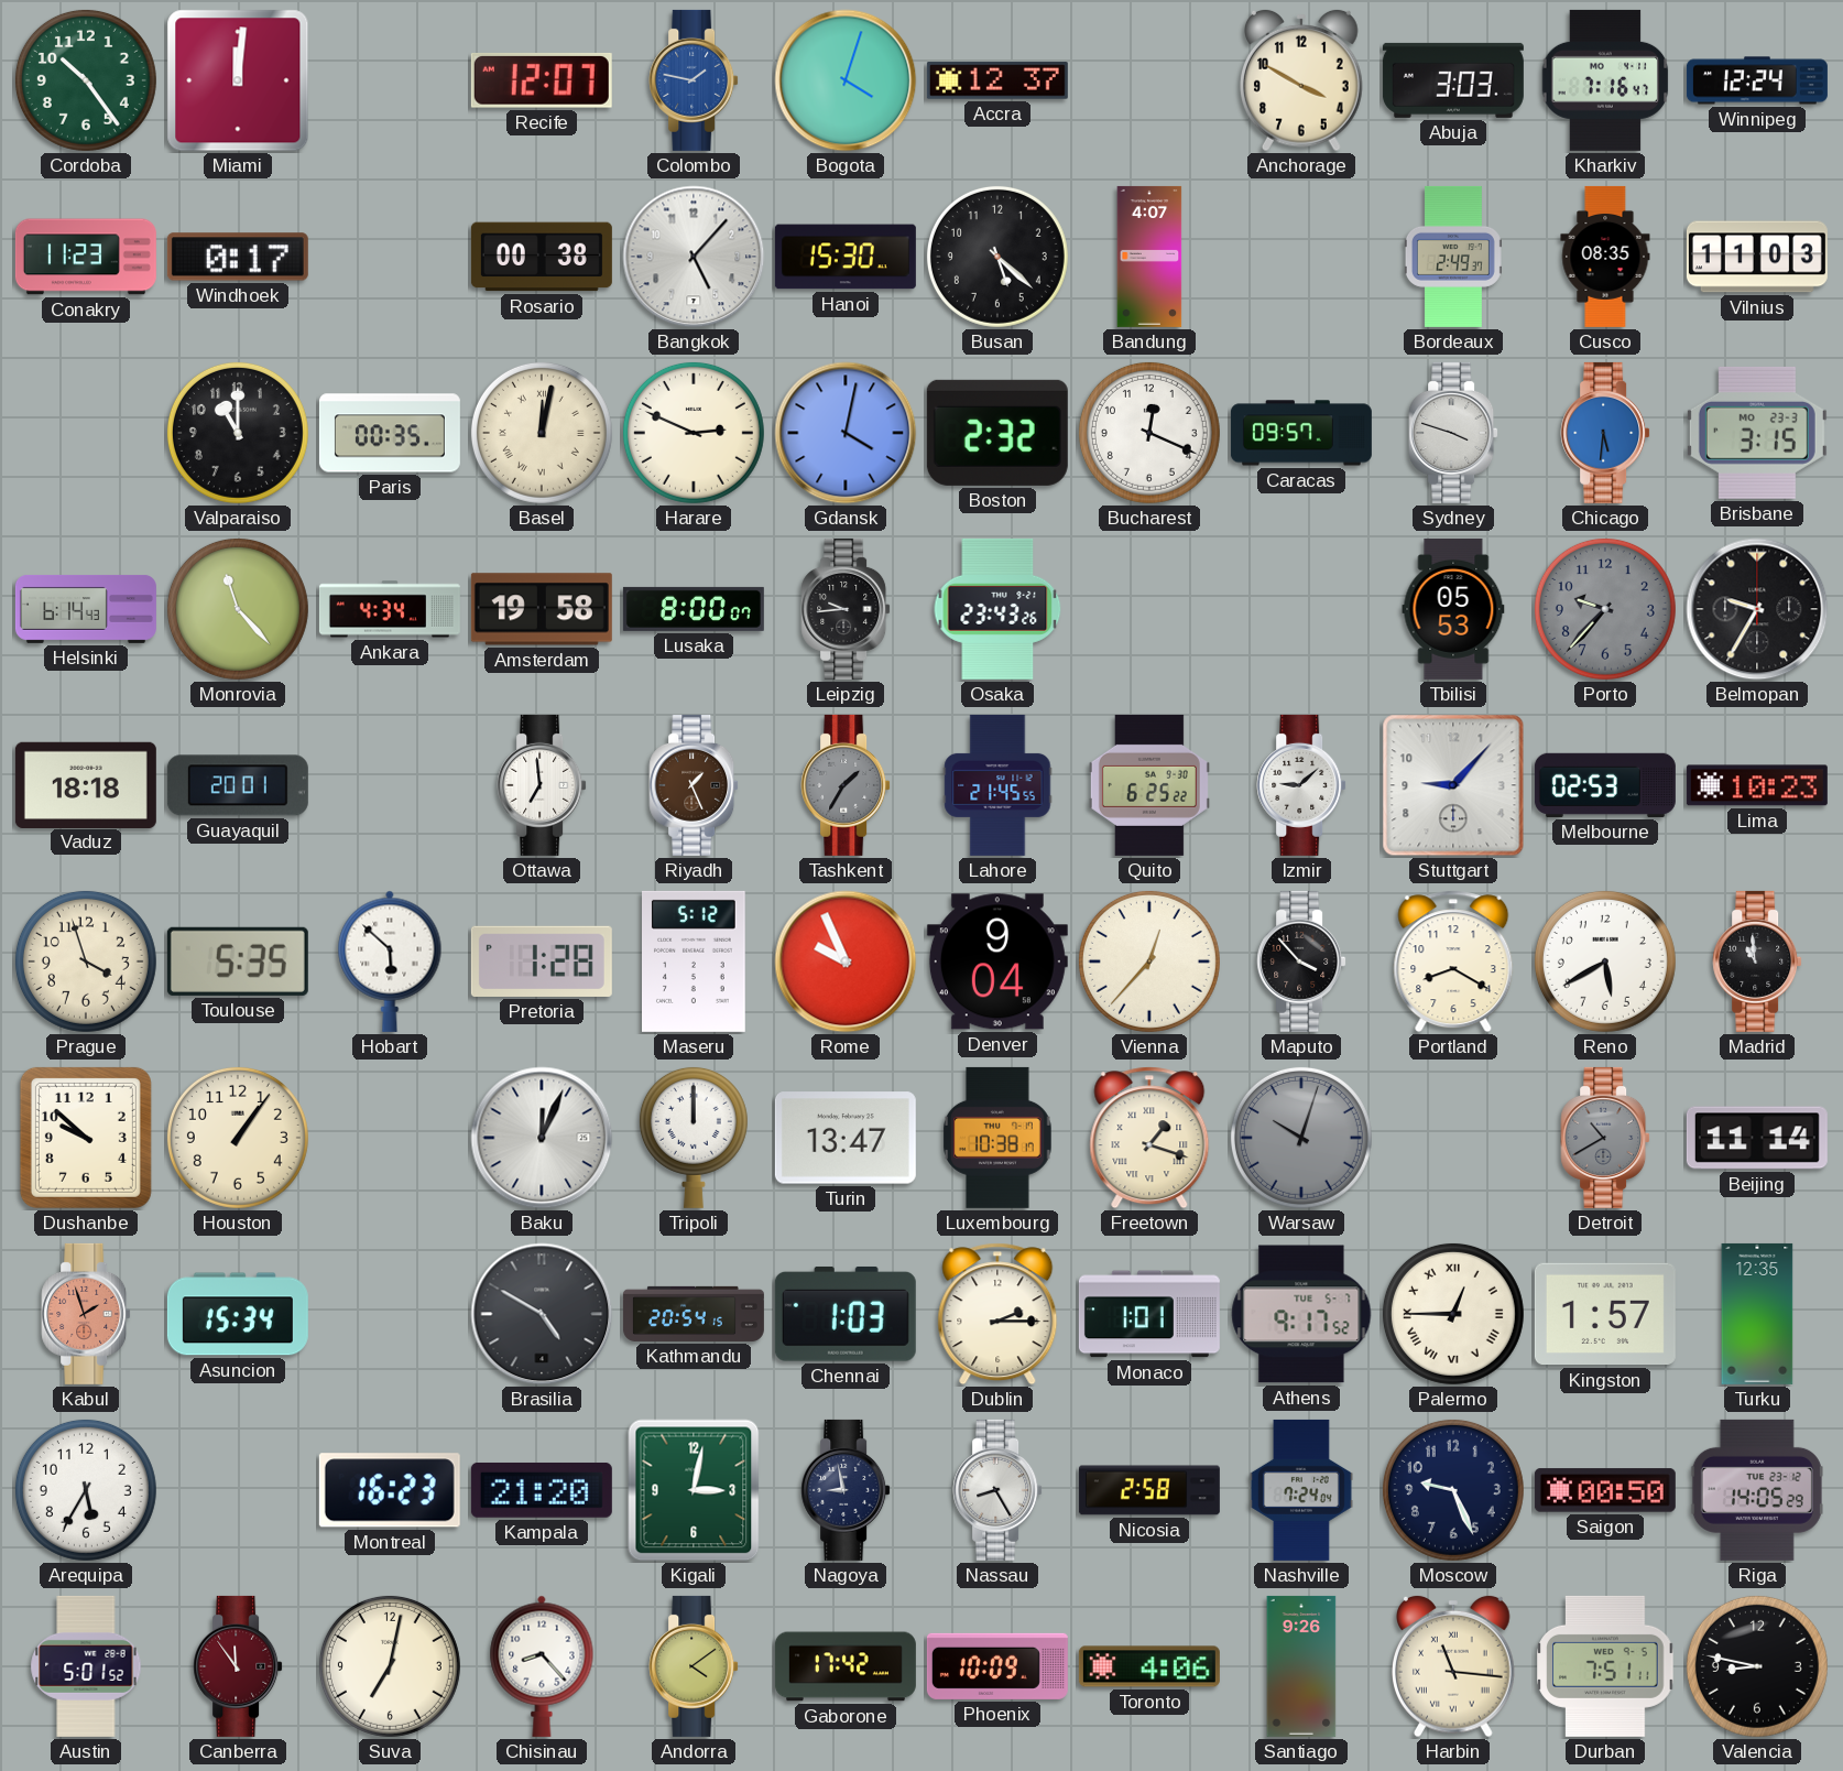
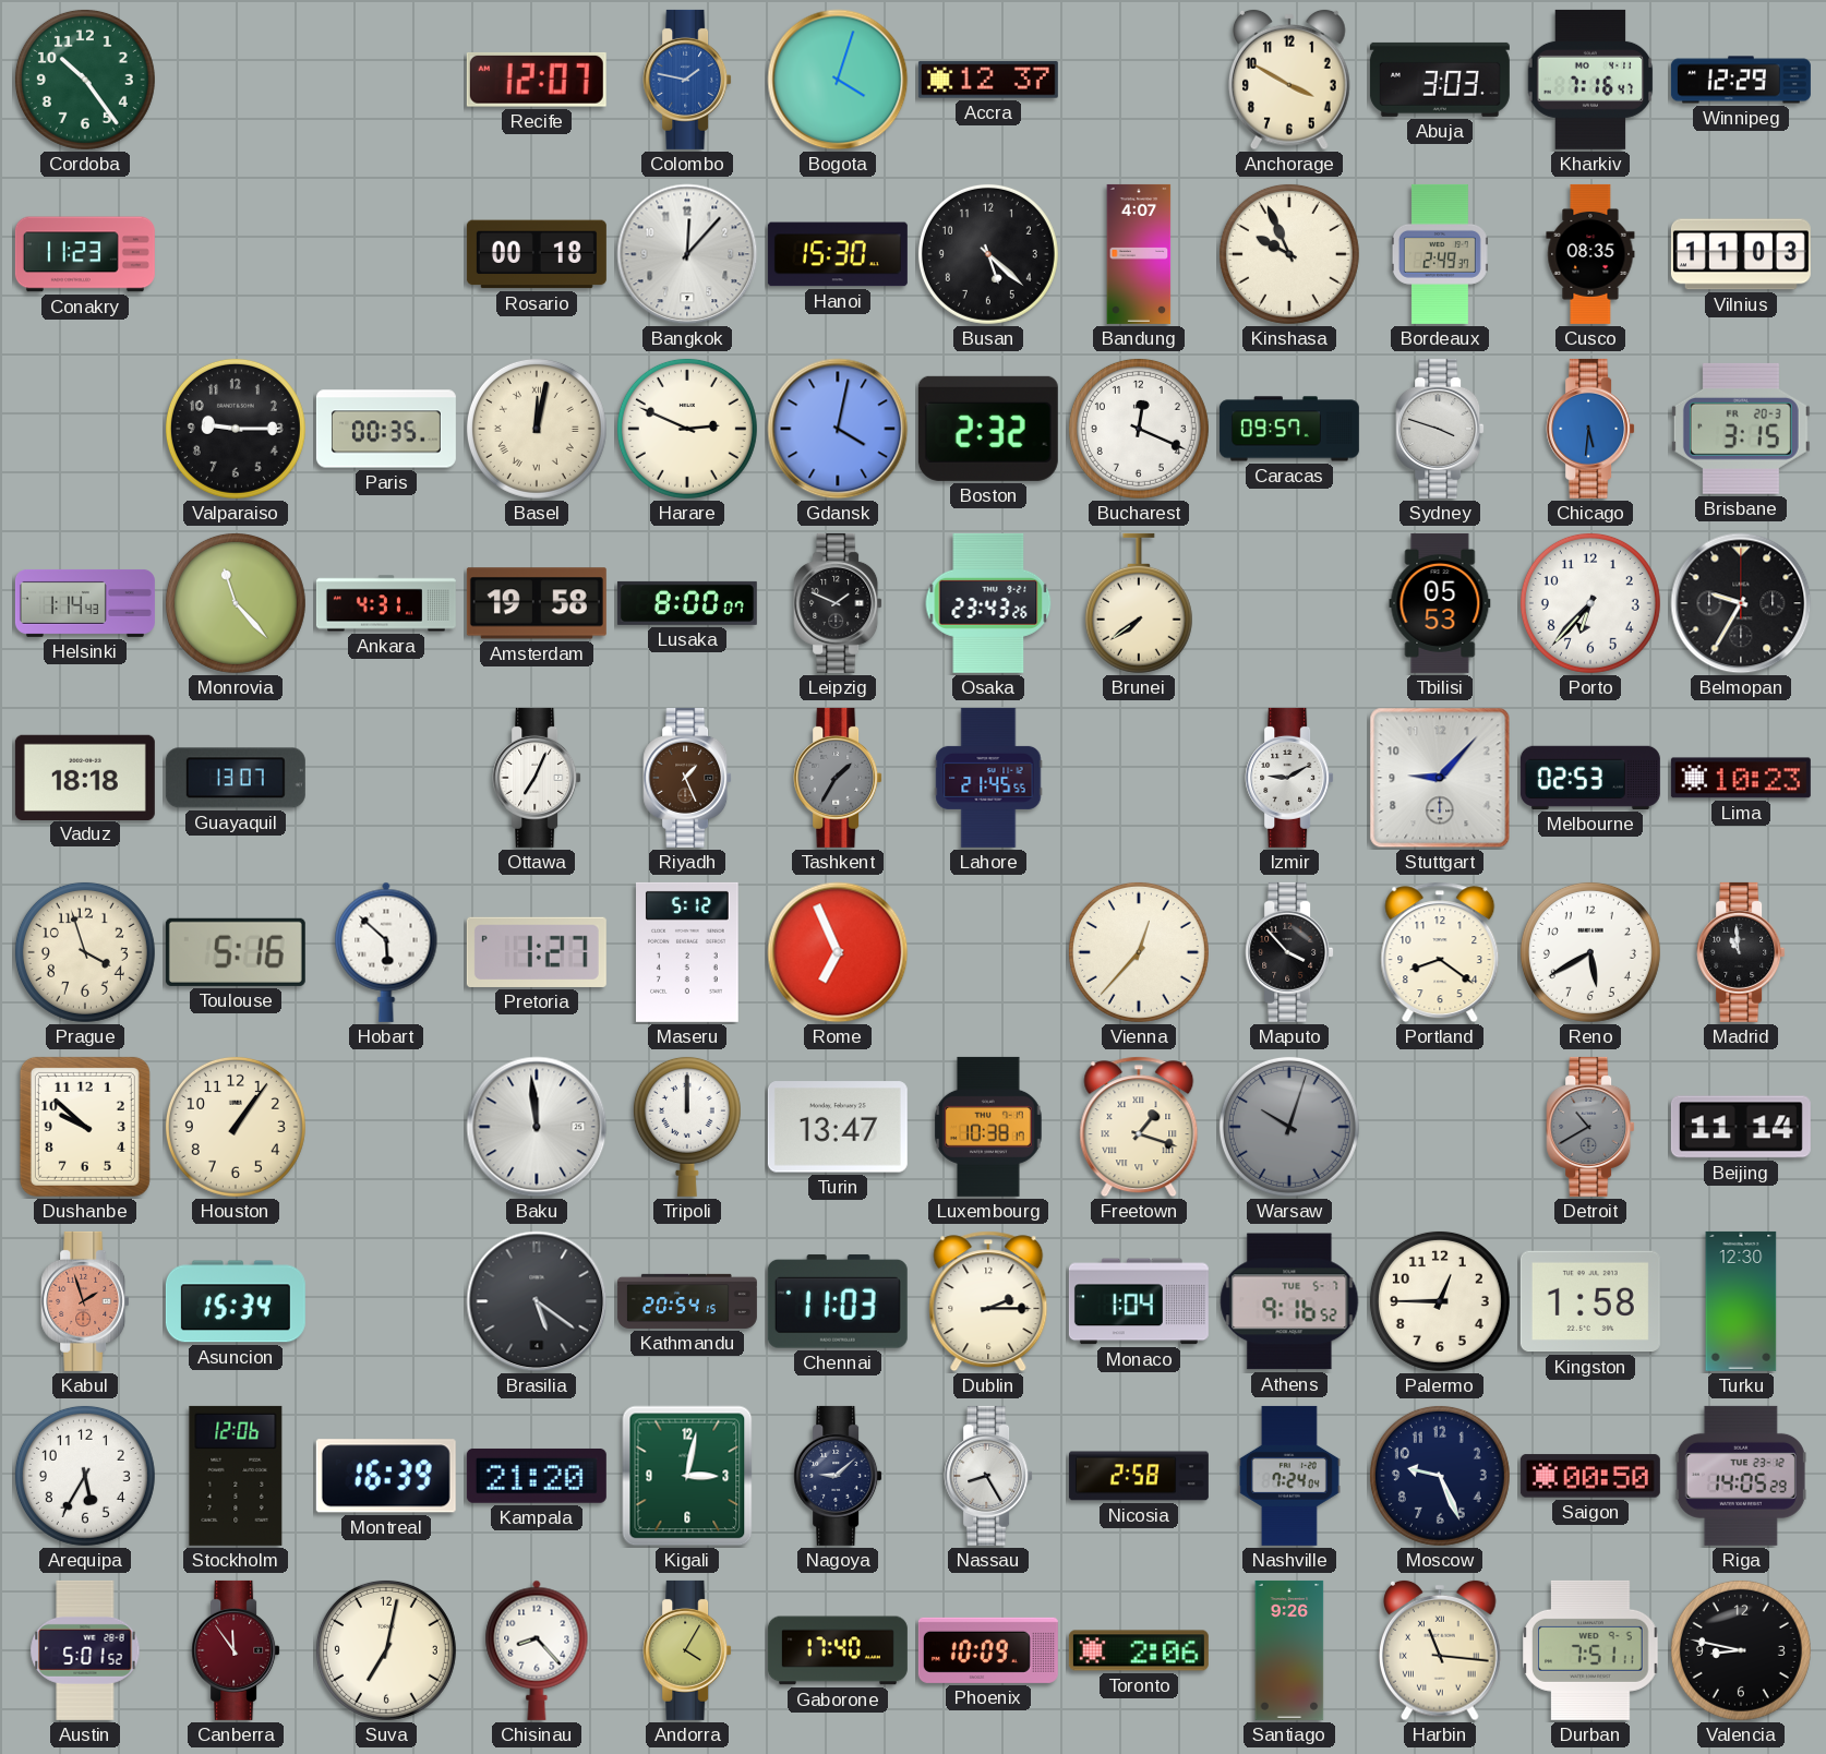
Miami: 12:01 -> none
Winnipeg: 12:24 -> 12:29
Windhoek: 0:17 -> none
Rosario: 00:38 -> 00:18
Bangkok: 5:07 -> 12:07
Kinshasa: none -> 9:56
Valparaiso: 11:00 -> 9:15
Brisbane date: MO 23-3 -> FR 20-3
Helsinki: 6:14 -> 1:14
Ankara: 4:34 -> 4:31
Leipzig: 9:44 -> 1:49
Brunei: none -> 7:39
Porto: 9:37 -> 6:37
Porto dial: grey -> white
Guayaquil: 20:01 -> 13:07
Ottawa: 6:59 -> 7:04
Quito: 6:25 -> none
Izmir: 9:08 -> 9:10
Toulouse: 5:35 -> 5:16
Pretoria: 1:28 -> 1:27
Rome: 9:56 -> 6:56
Denver: 9:04 -> none
Portland: 8:20 -> 8:21
Baku: 12:04 -> 11:59
Brasilia: 4:50 -> 5:21
Chennai: 1:03 -> 11:03
Monaco: 1:01 -> 1:04
Athens: 9:17 -> 9:16
Palermo numerals: Roman -> Arabic
Kingston: 1:57 -> 1:58
Turku: 12:35 -> 12:30
Stockholm: none -> 12:06
Montreal: 16:23 -> 16:39
Nagoya: 8:58 -> 9:08
Andorra: 4:09 -> 4:05
Gaborone: 17:42 -> 17:40
Toronto: 4:06 -> 2:06
